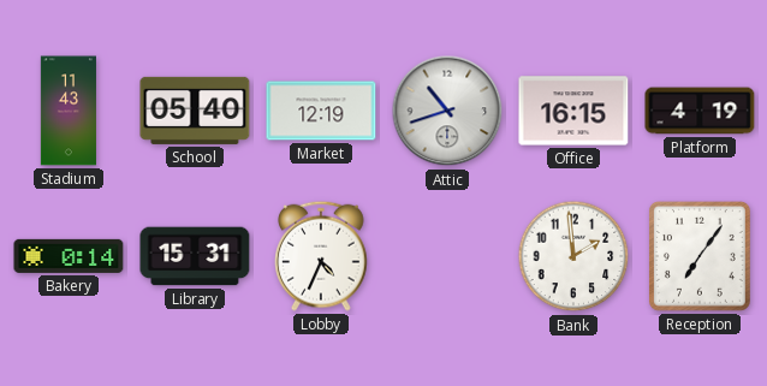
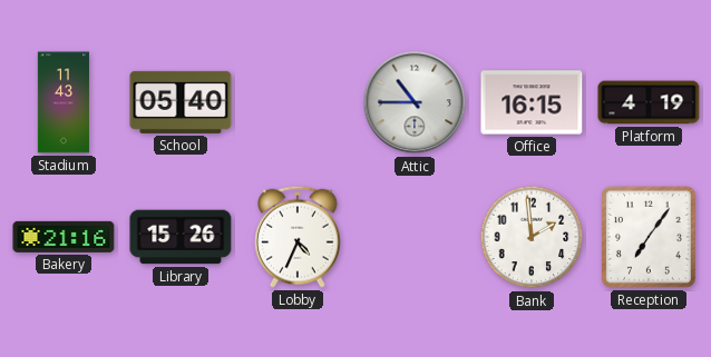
Market: 12:19 -> none
Attic: 10:42 -> 10:45
Bakery: 0:14 -> 21:16
Library: 15:31 -> 15:26
